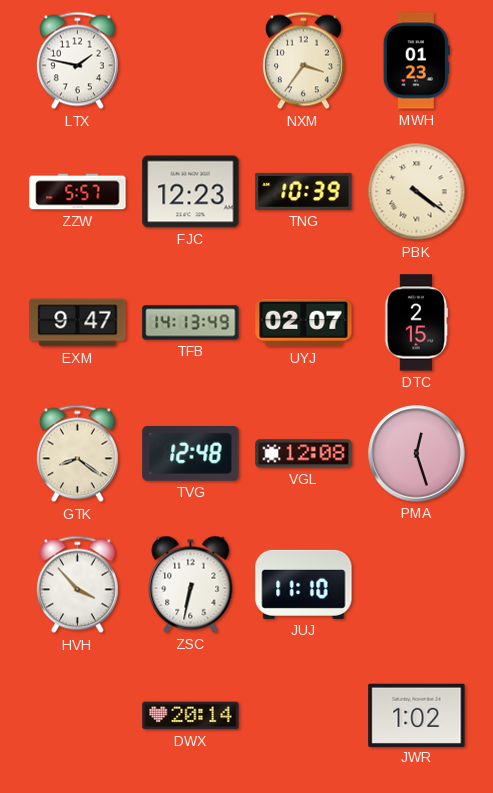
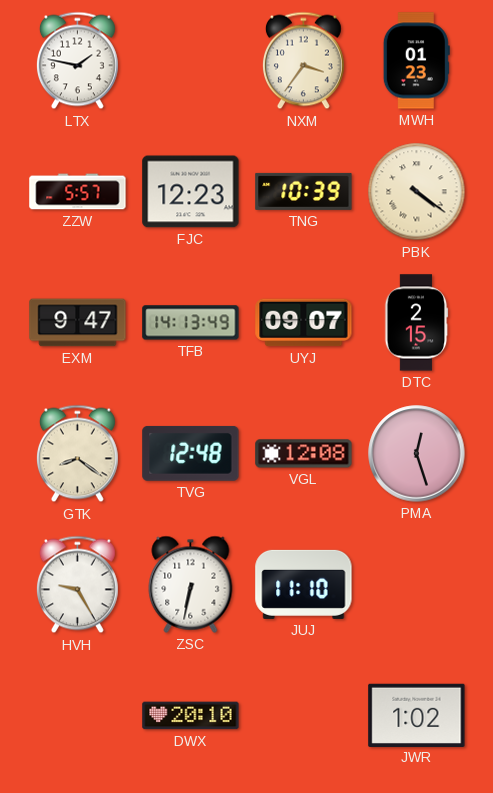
UYJ: 02:07 -> 09:07
HVH: 3:53 -> 9:25
DWX: 20:14 -> 20:10
